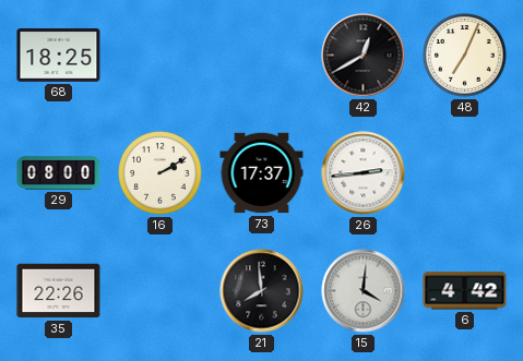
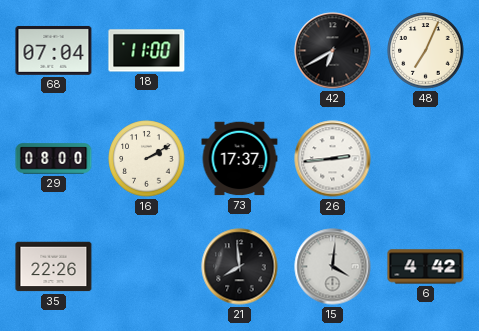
68: 18:25 -> 07:04
18: none -> 11:00
42: 12:40 -> 6:40
